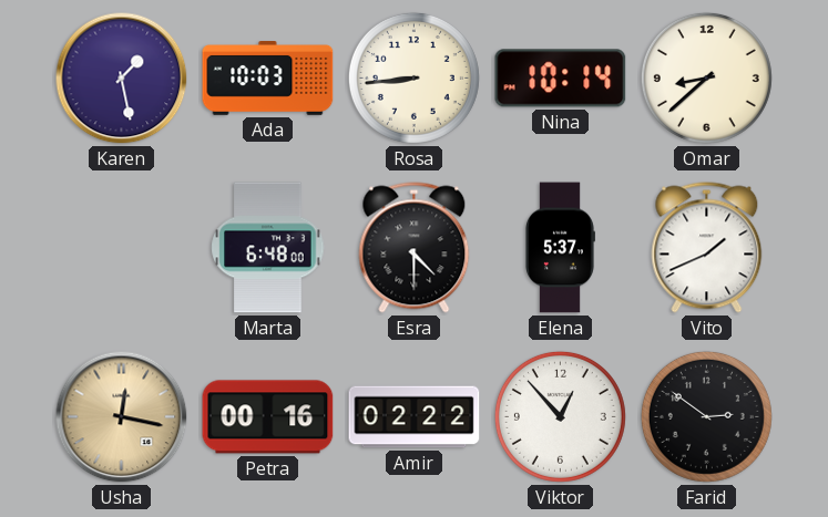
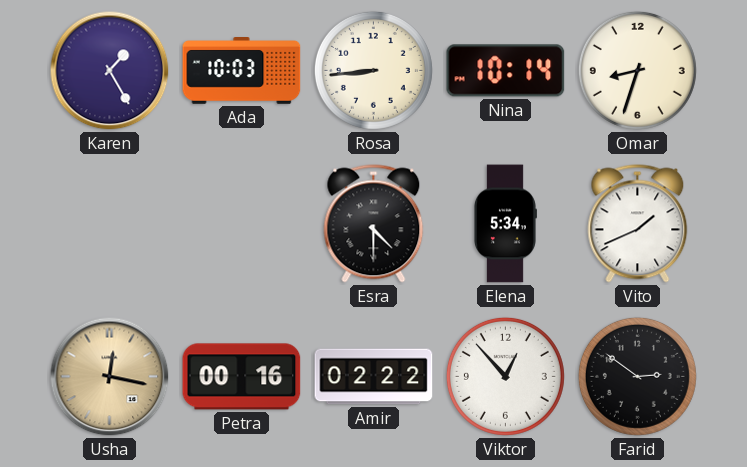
Karen: 1:28 -> 1:25
Omar: 8:38 -> 8:33
Marta: 6:48 -> none
Elena: 5:37 -> 5:34
